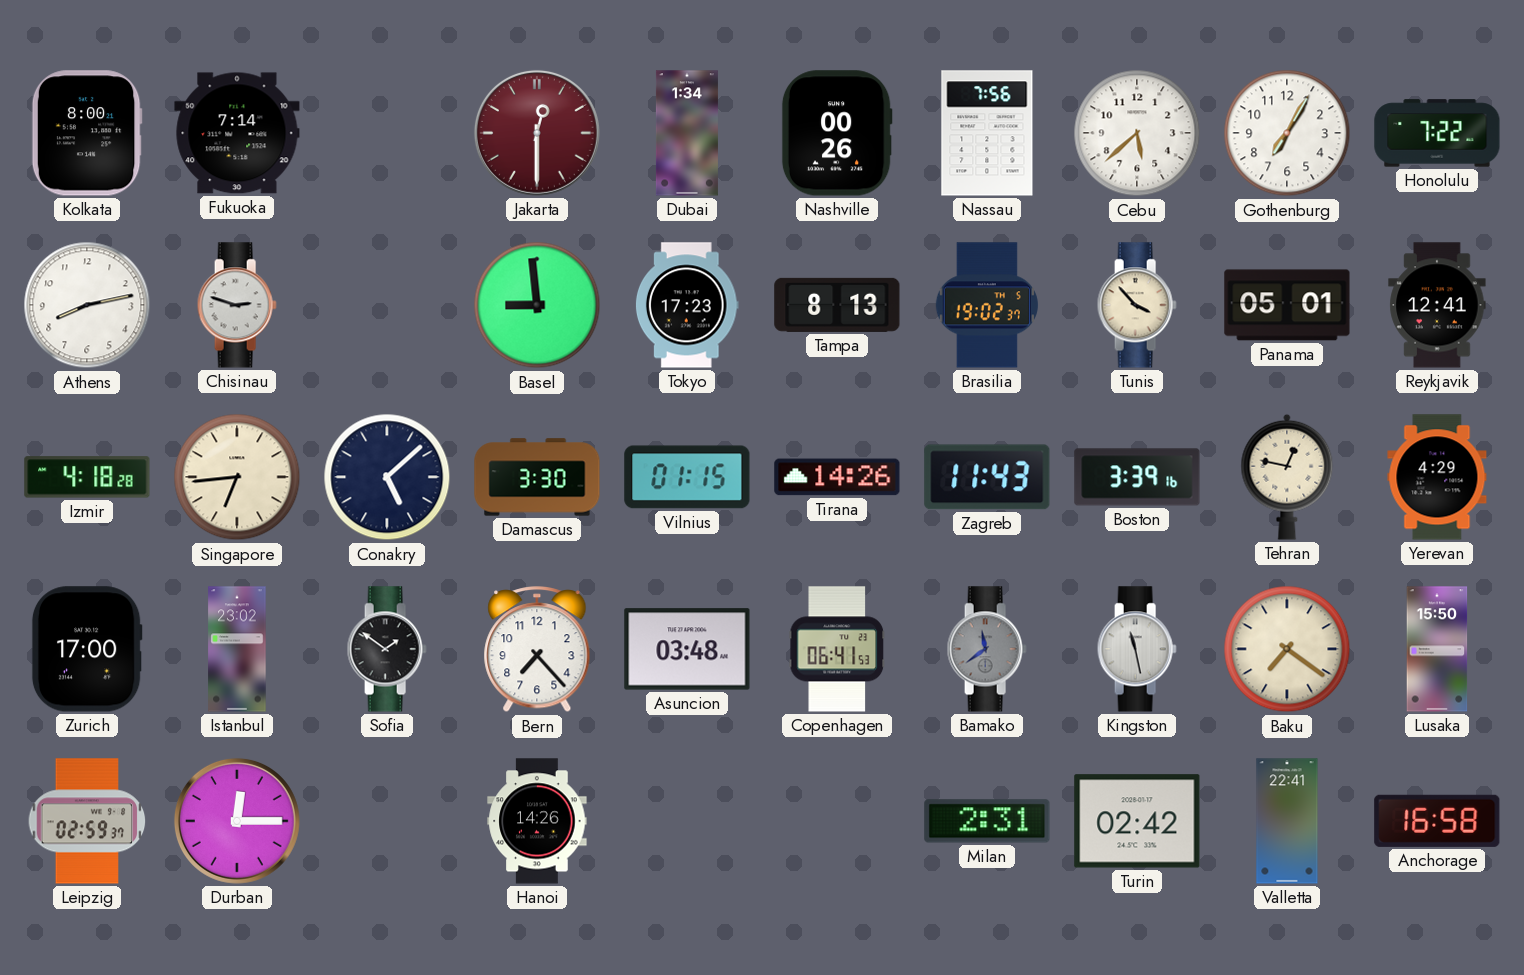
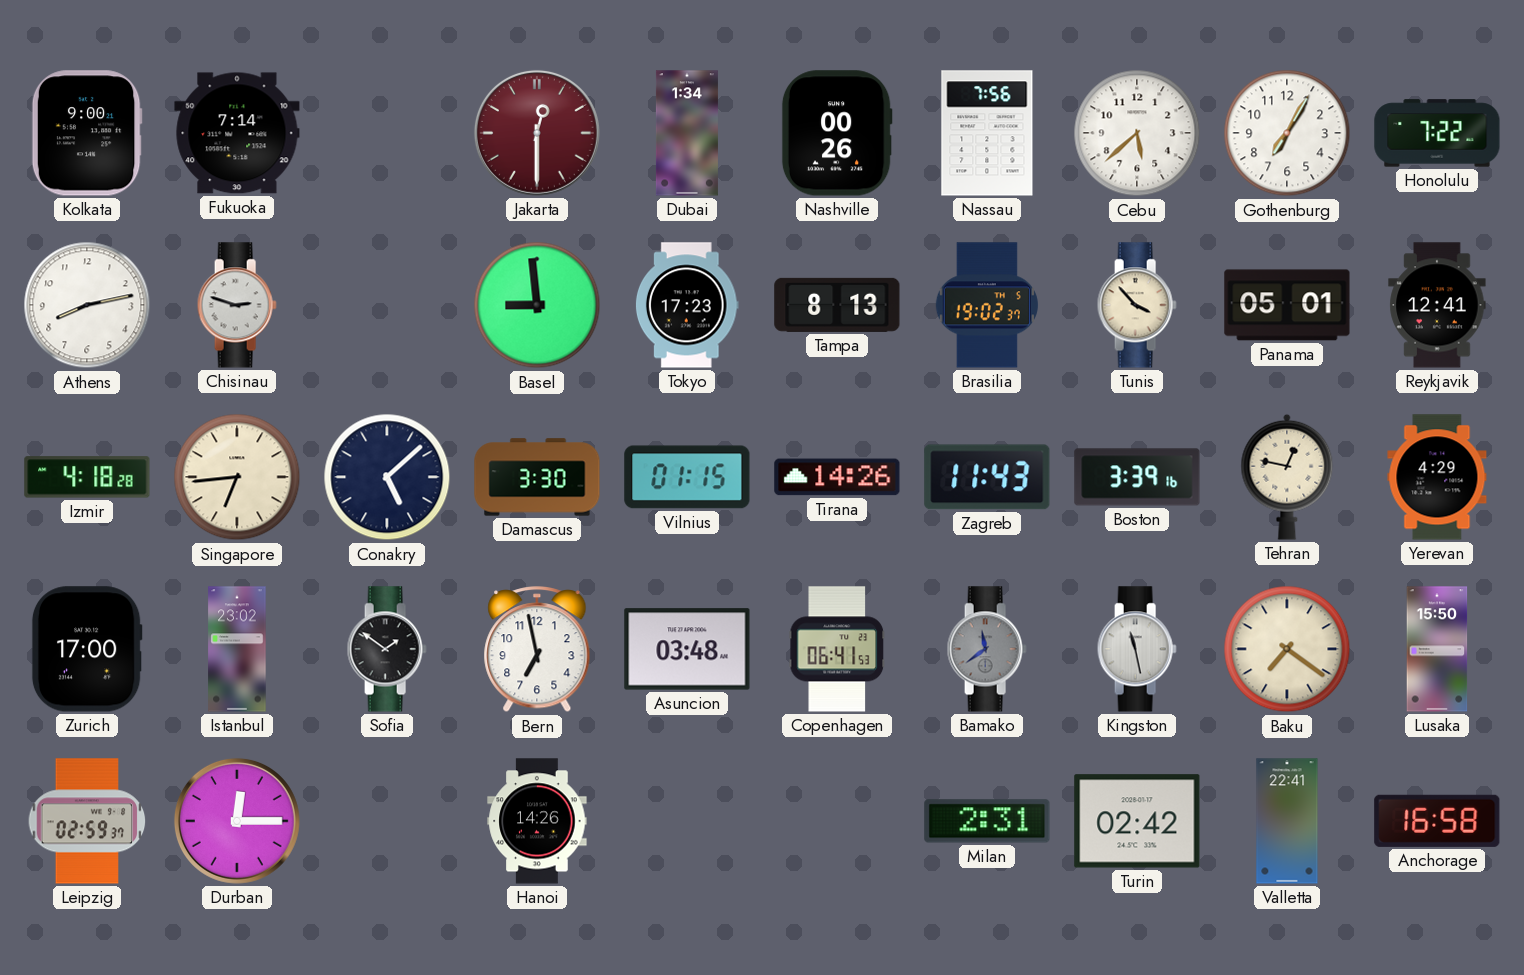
Kolkata: 8:00 -> 9:00
Bern: 7:23 -> 6:58
